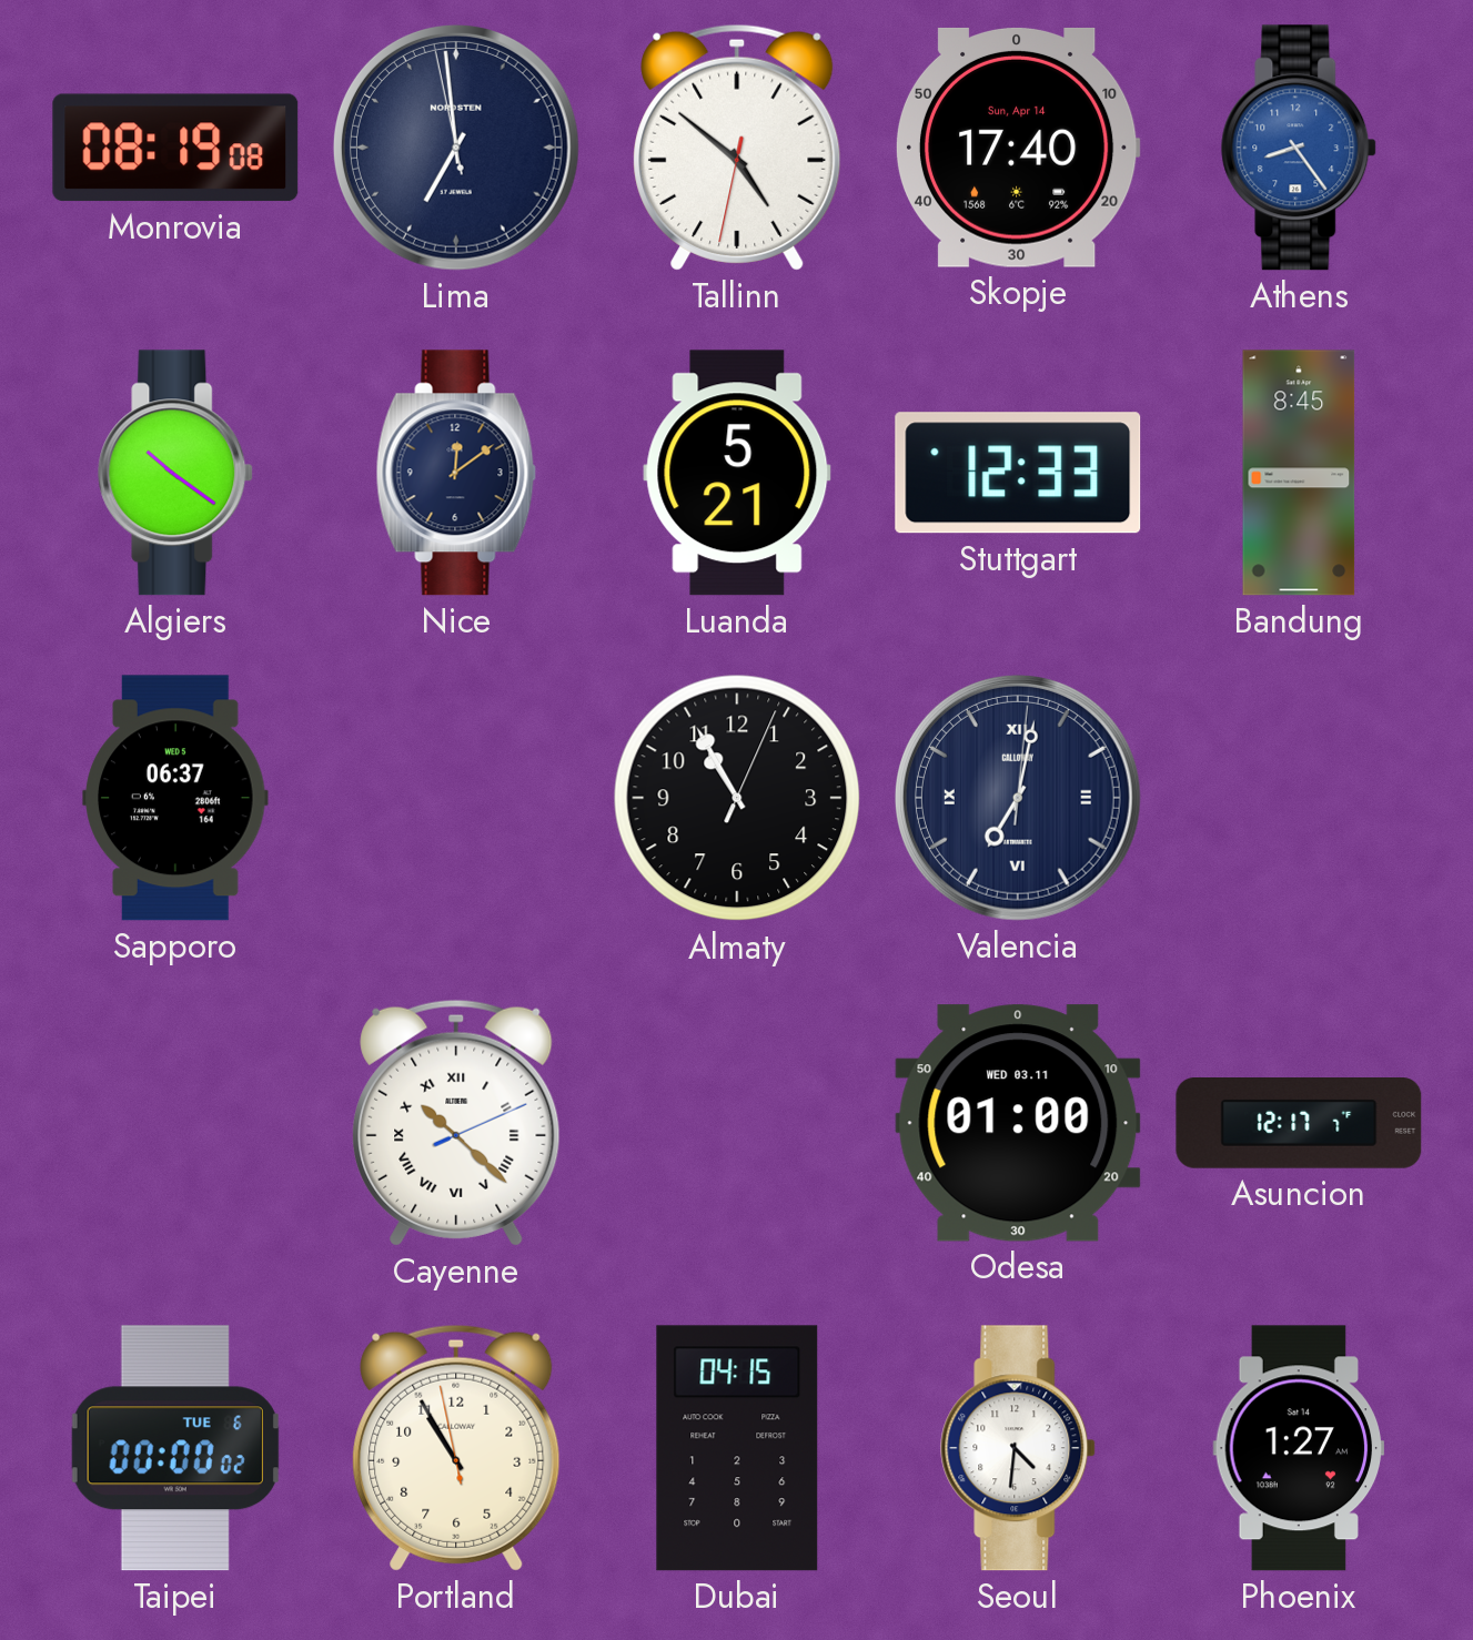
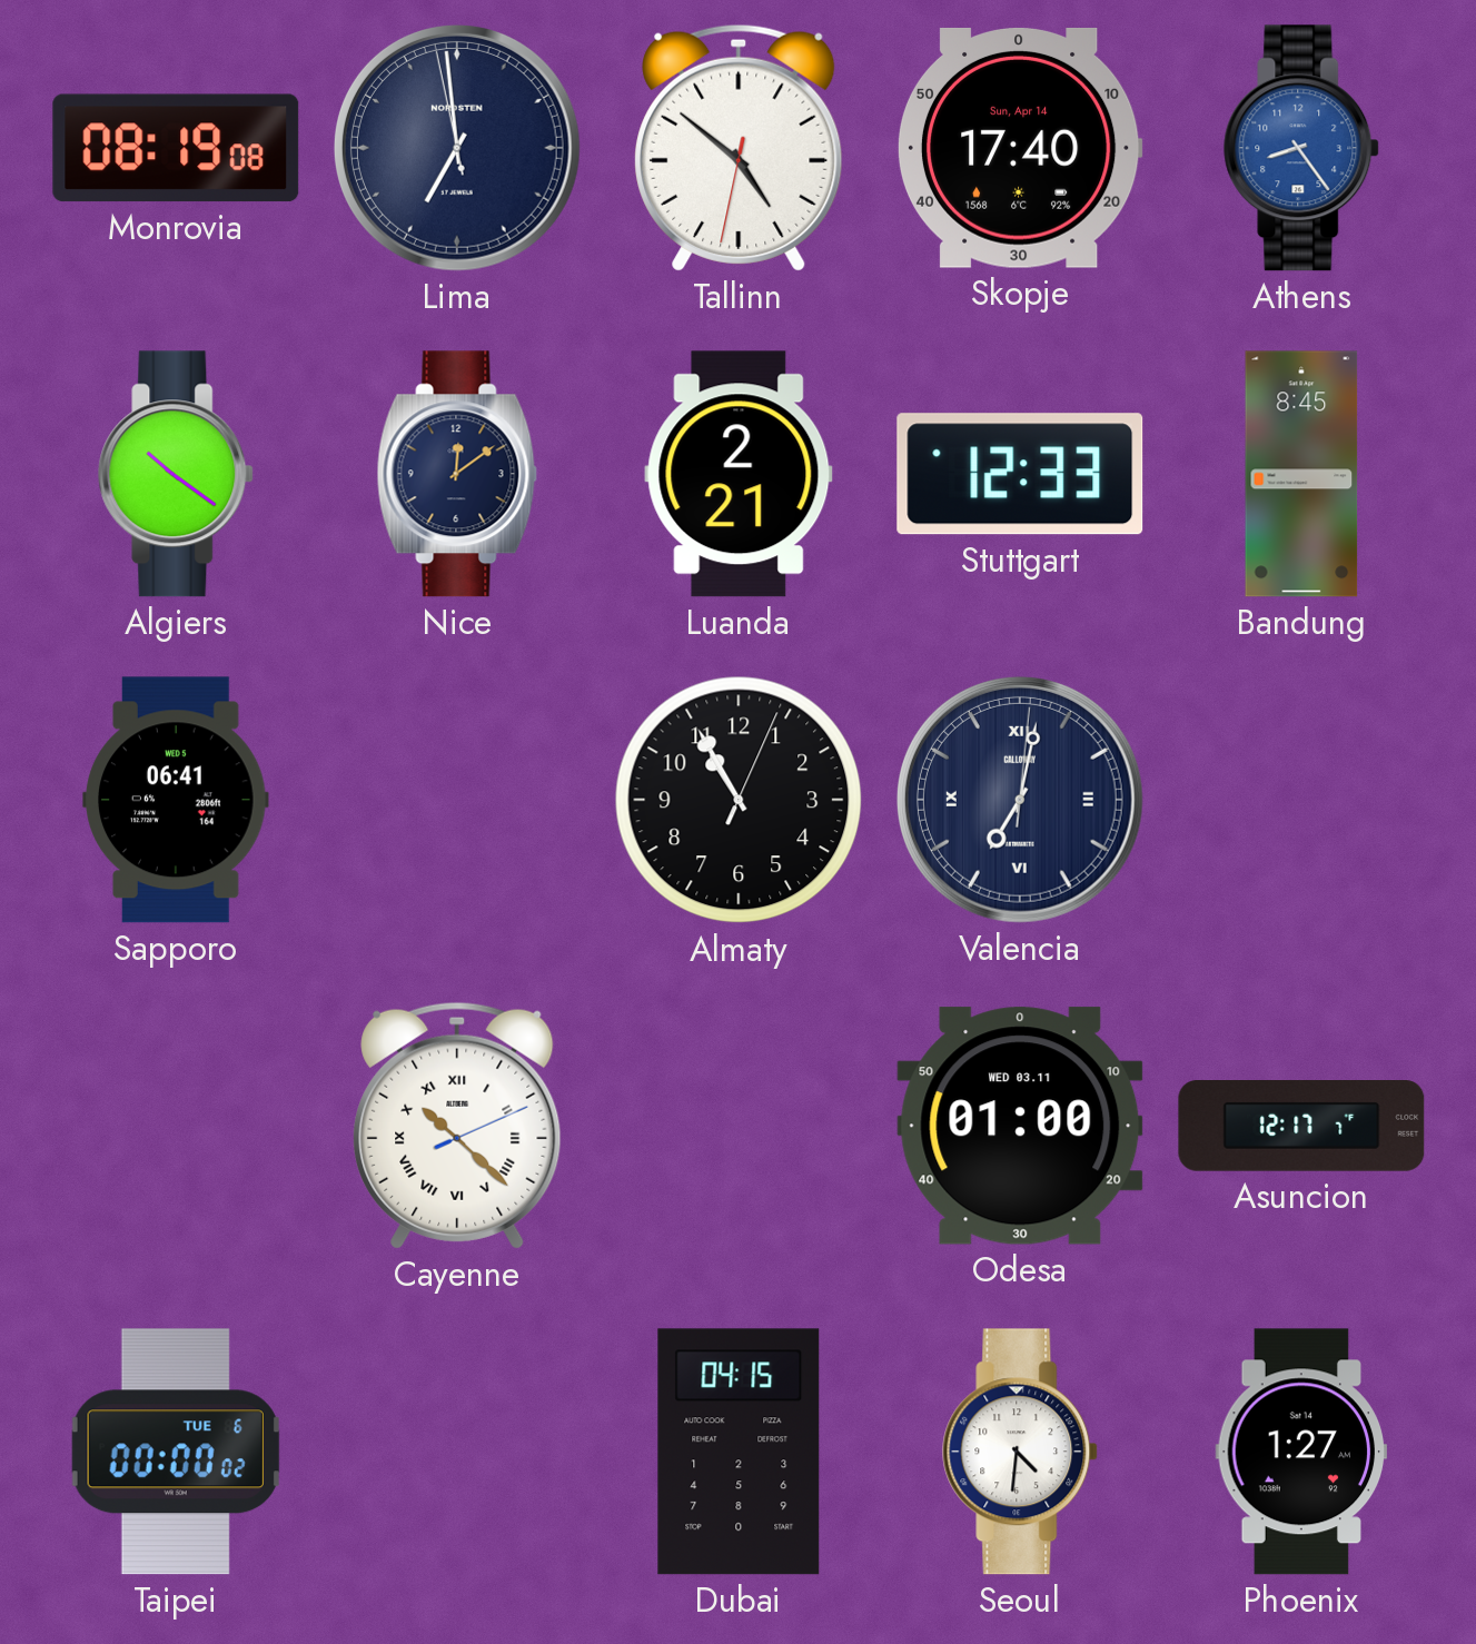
Luanda: 5:21 -> 2:21
Sapporo: 06:37 -> 06:41
Portland: 10:54 -> none
